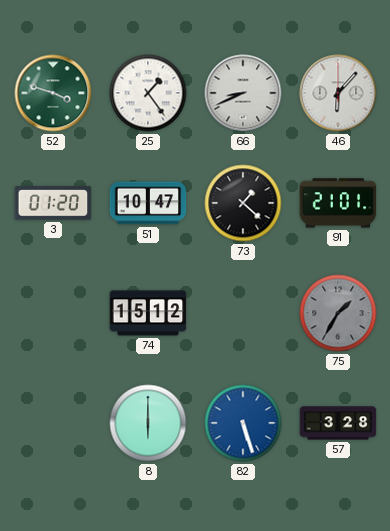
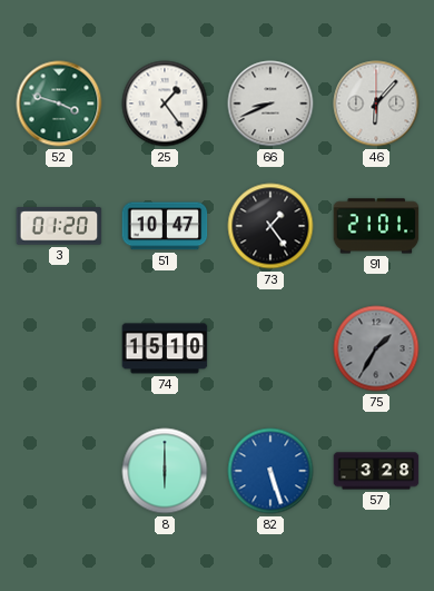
73: 1:22 -> 1:24
74: 15:12 -> 15:10
